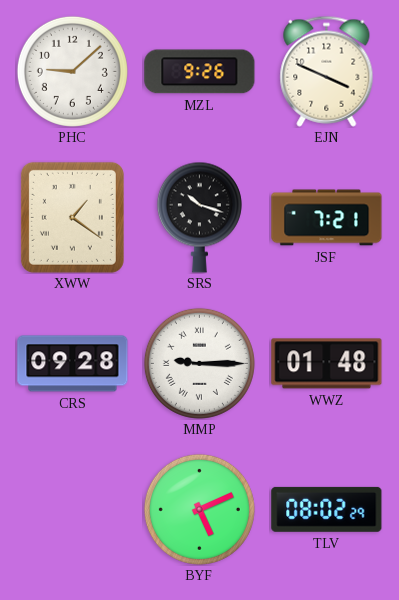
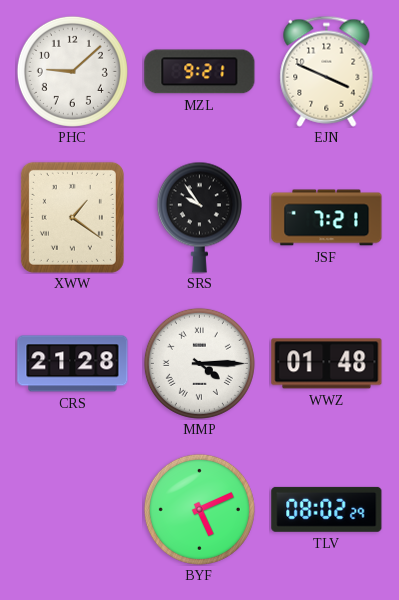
MZL: 9:26 -> 9:21
SRS: 10:18 -> 9:54
CRS: 09:28 -> 21:28
MMP: 9:15 -> 4:15
